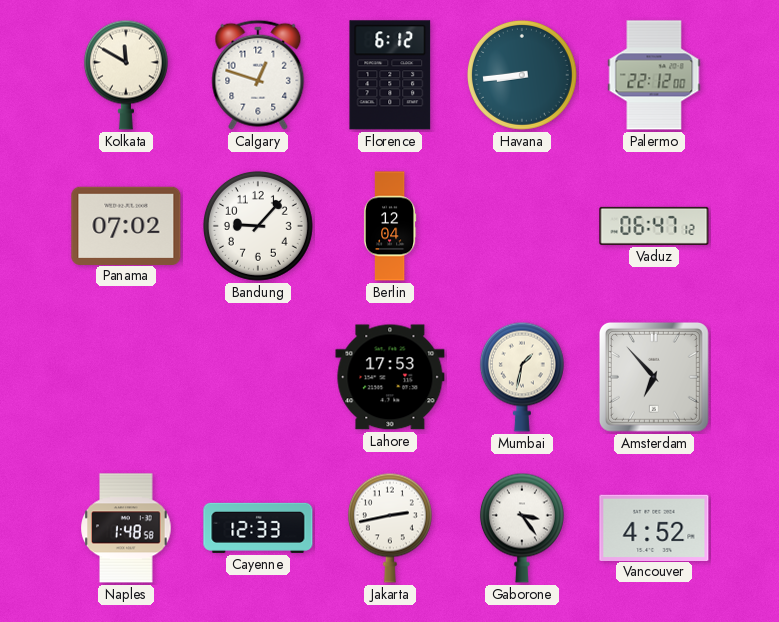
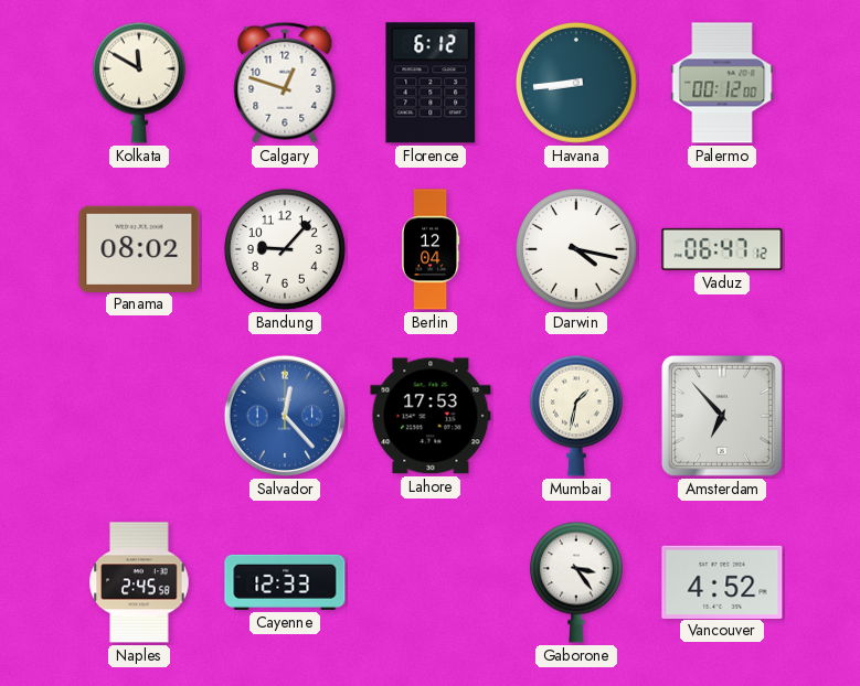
Palermo: 22:12 -> 00:12
Panama: 07:02 -> 08:02
Darwin: none -> 4:17
Salvador: none -> 12:23
Naples: 1:48 -> 2:45
Jakarta: 2:43 -> none
